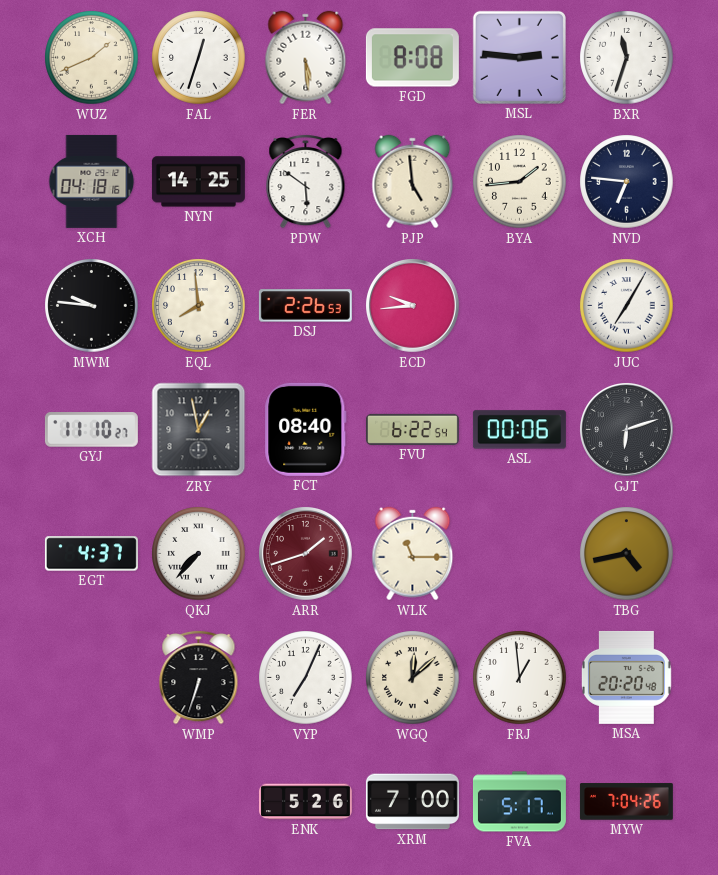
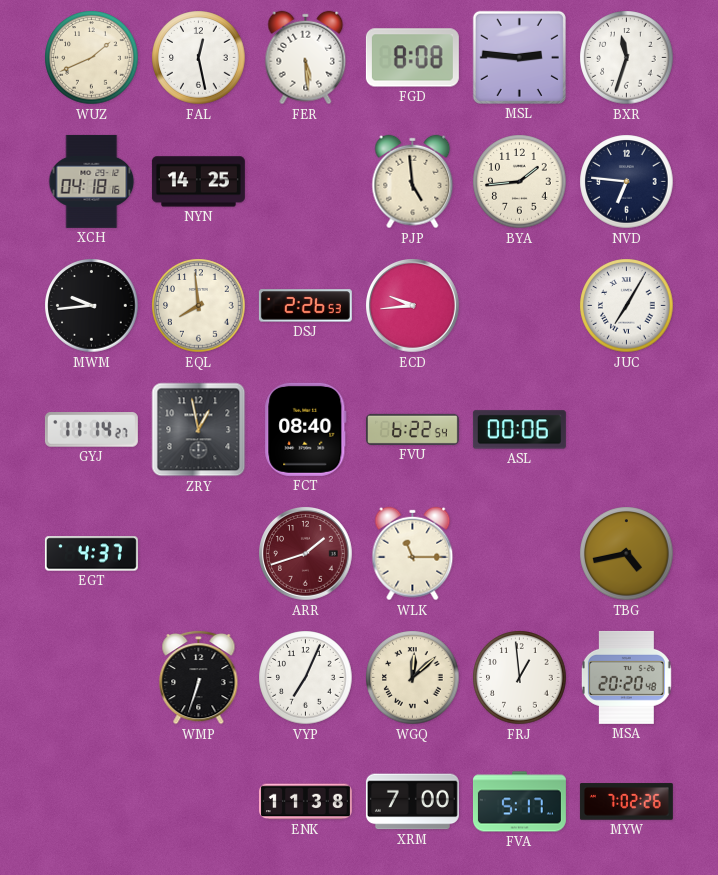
FAL: 12:33 -> 12:28
PDW: 5:51 -> none
MWM: 9:46 -> 9:44
GYJ: 11:10 -> 11:14
GJT: 6:12 -> none
QKJ: 7:37 -> none
ENK: 5:26 -> 11:38
MYW: 7:04 -> 7:02
